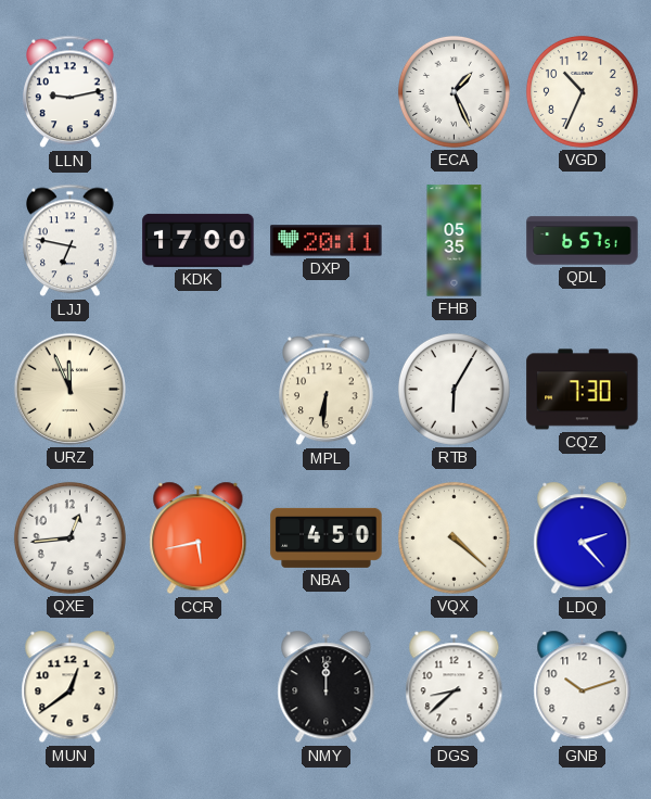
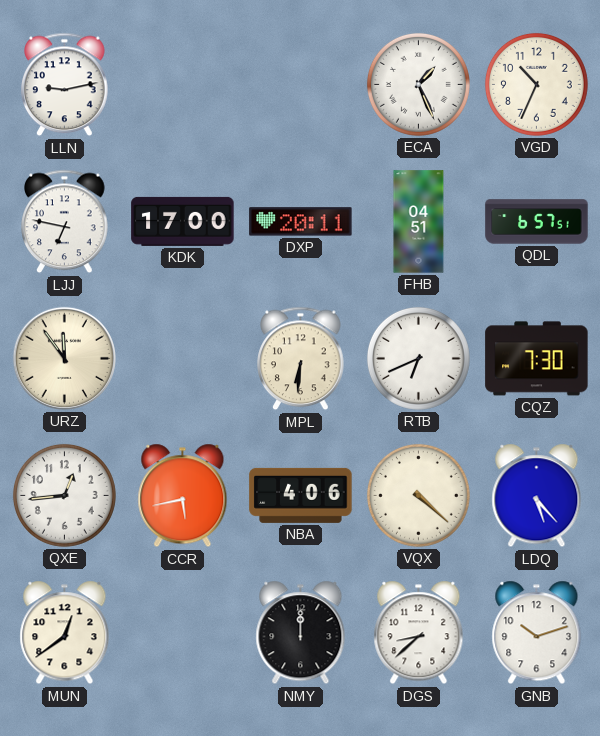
FHB: 05:35 -> 04:51
URZ: 11:56 -> 11:54
RTB: 6:05 -> 6:41
NBA: 4:50 -> 4:06
LDQ: 2:23 -> 5:23
